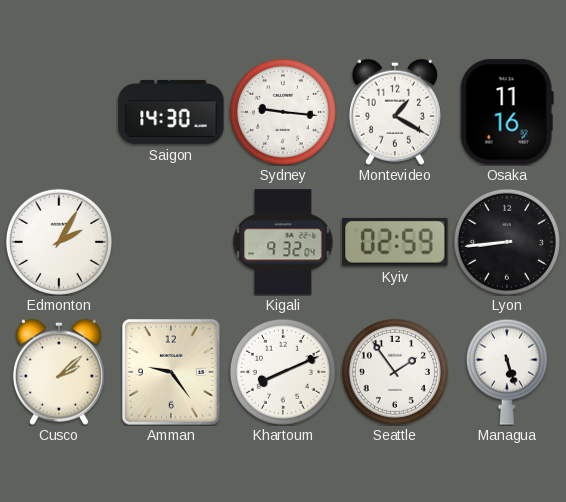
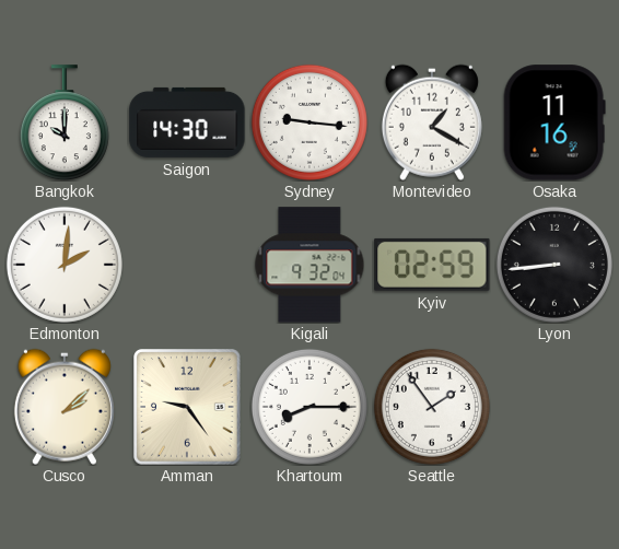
Bangkok: none -> 10:00
Edmonton: 2:05 -> 2:01
Khartoum: 8:11 -> 8:15
Managua: 5:27 -> none
